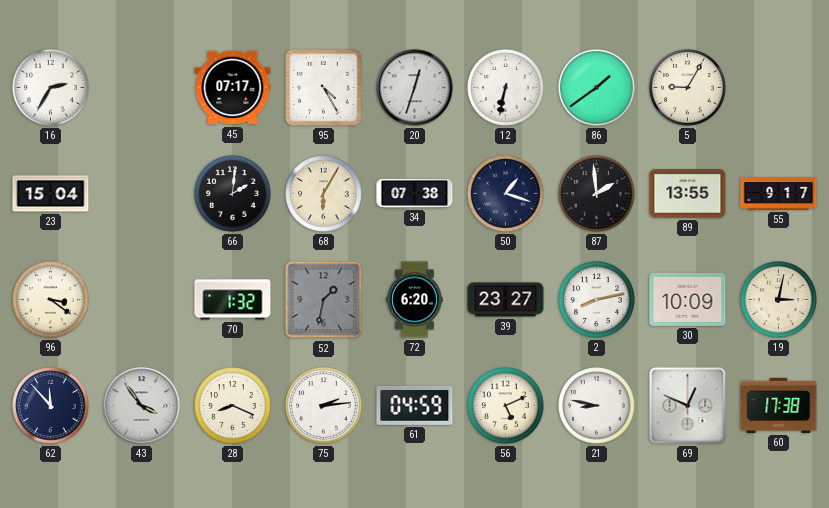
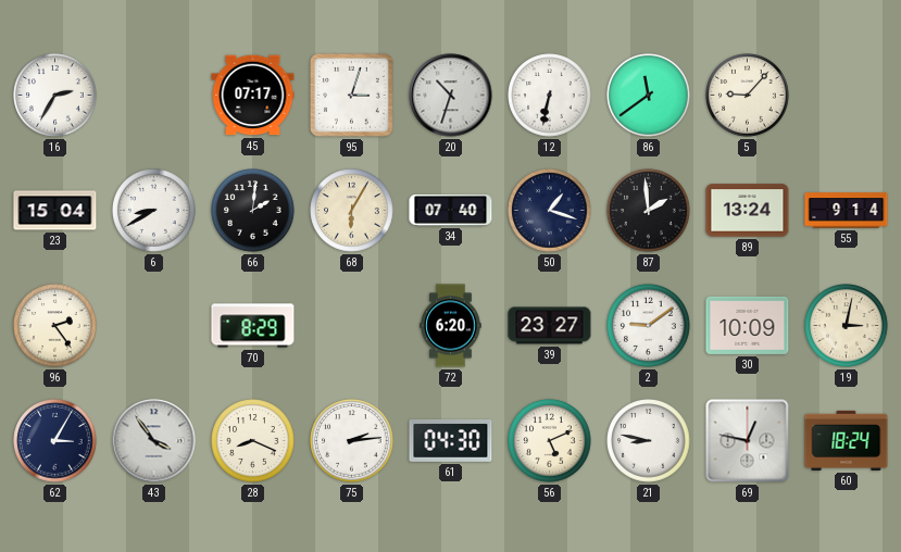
95: 4:25 -> 3:03
20: 12:33 -> 10:33
86: 1:39 -> 11:39
5: 9:05 -> 9:07
6: none -> 8:40
34: 07:38 -> 07:40
89: 13:55 -> 13:24
55: 9:17 -> 9:14
96: 3:21 -> 2:24
70: 1:32 -> 8:29
52: 1:32 -> none
2: 8:13 -> 9:09
62: 11:53 -> 3:05
61: 04:59 -> 04:30
69: 12:49 -> 12:47
60: 17:38 -> 18:24
